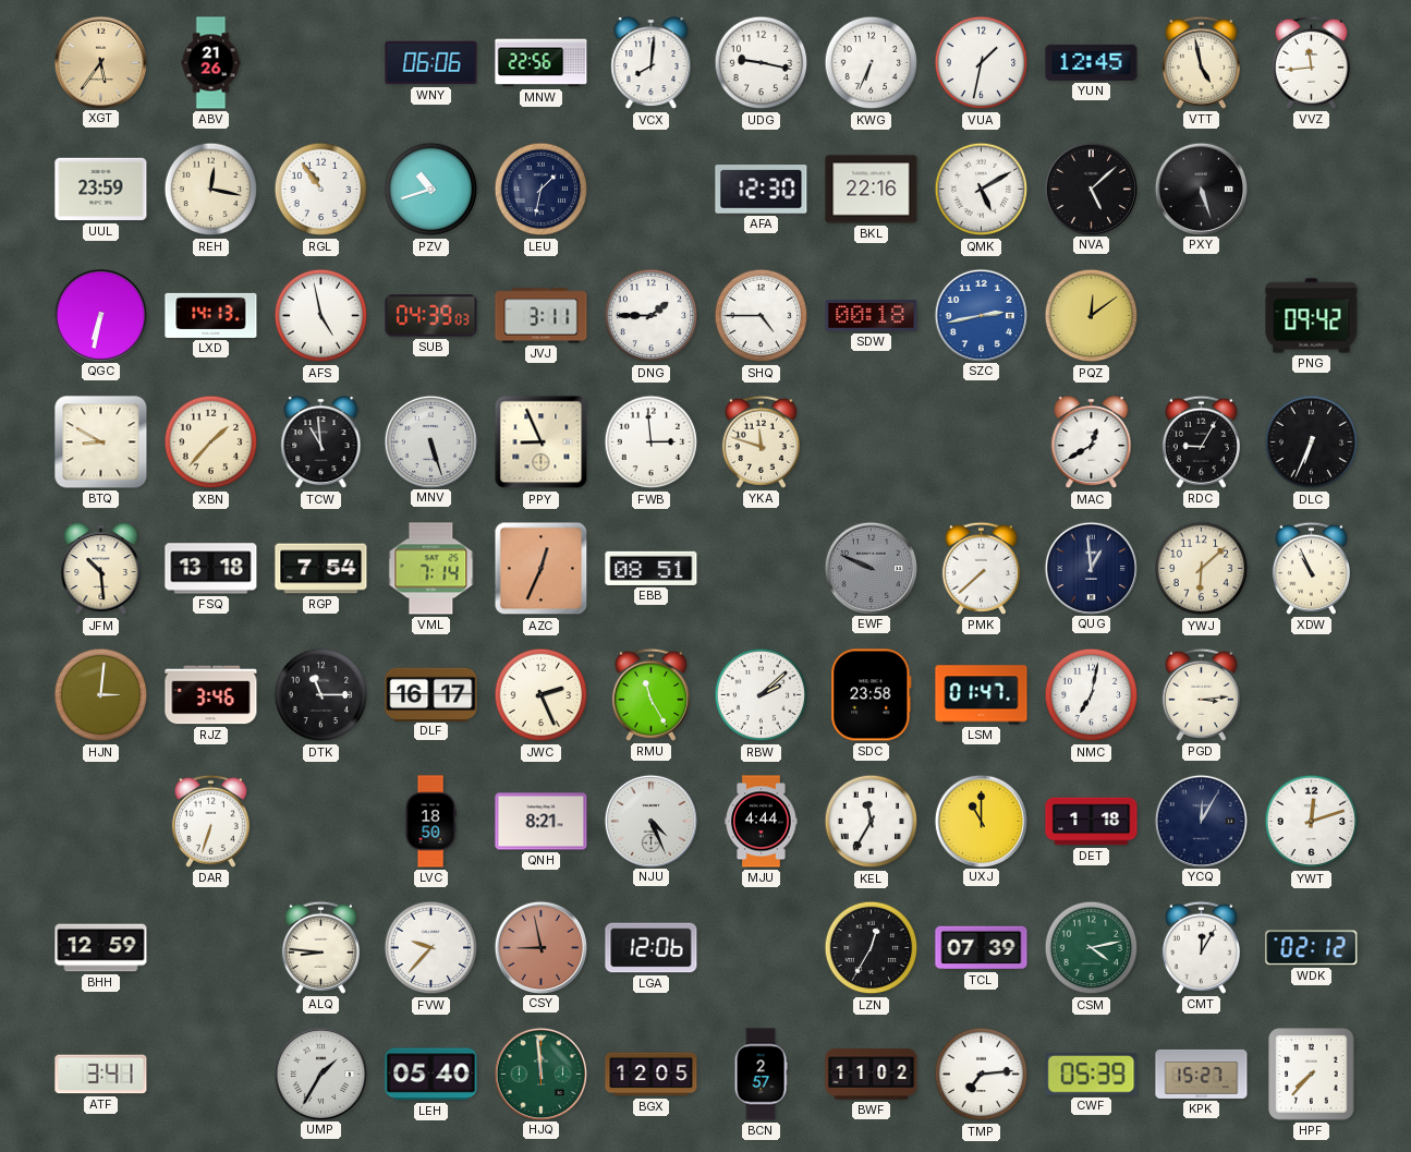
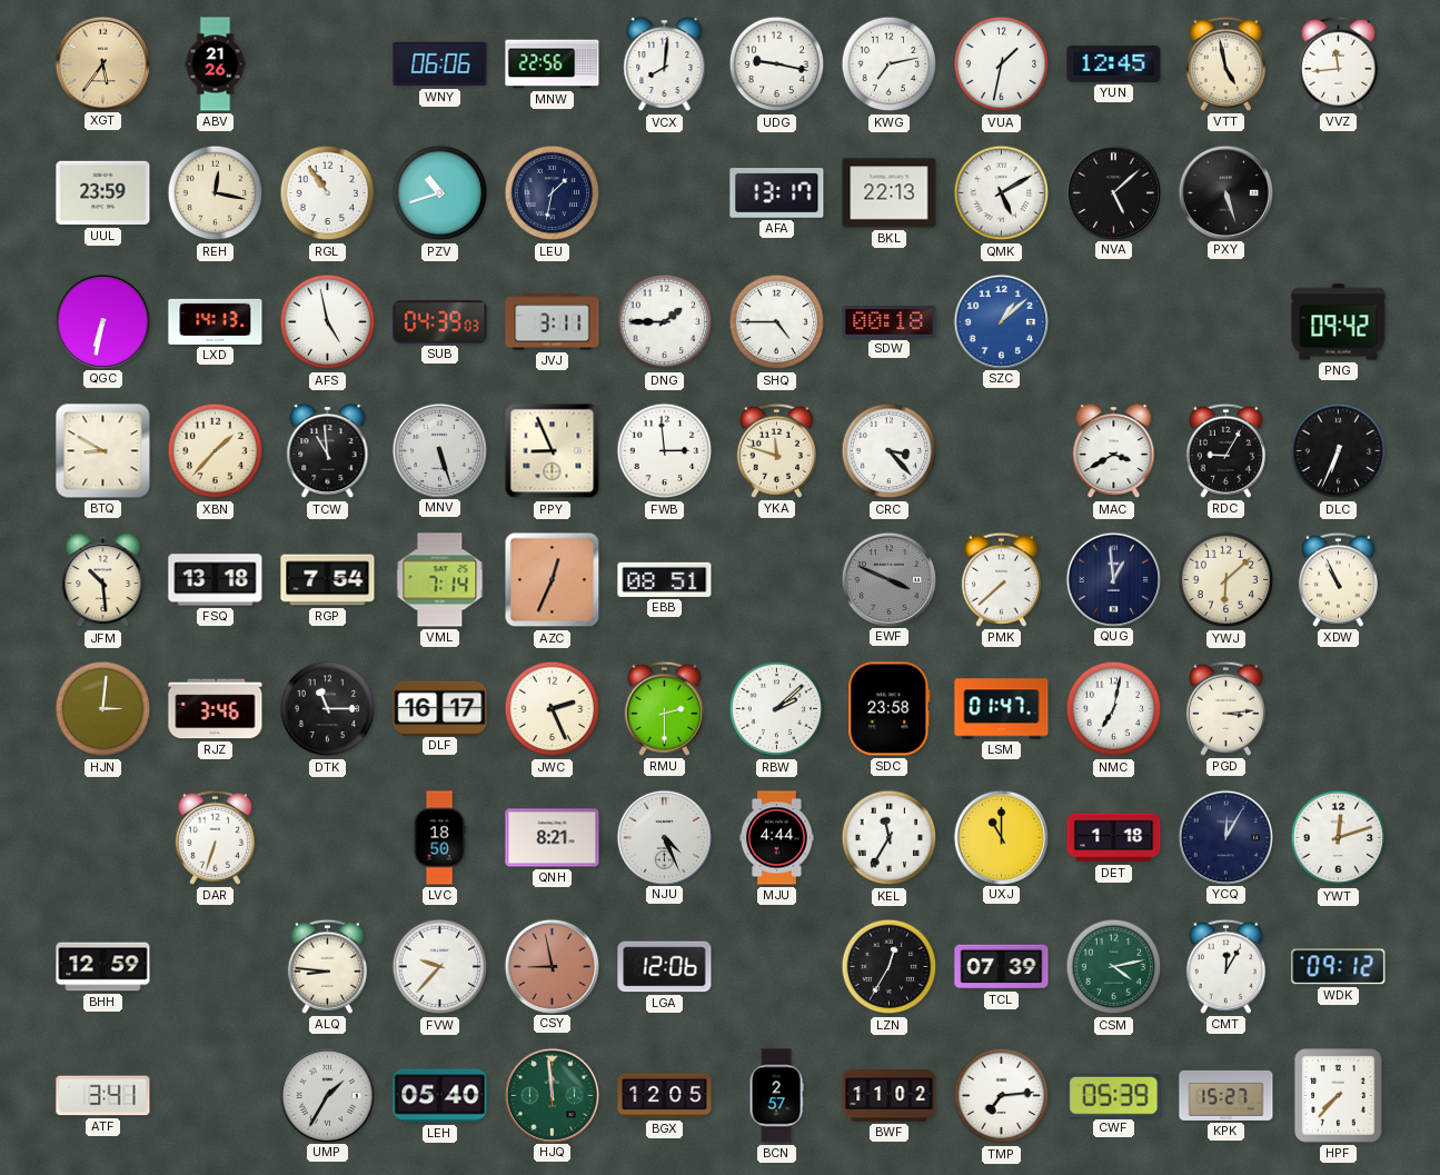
KWG: 6:34 -> 7:13
AFA: 12:30 -> 13:17
BKL: 22:16 -> 22:13
SZC: 2:43 -> 1:08
PQZ: 12:09 -> none
CRC: none -> 3:23
MAC: 12:40 -> 3:40
EWF: 9:49 -> 3:49
RMU: 11:25 -> 2:30
WDK: 02:12 -> 09:12
